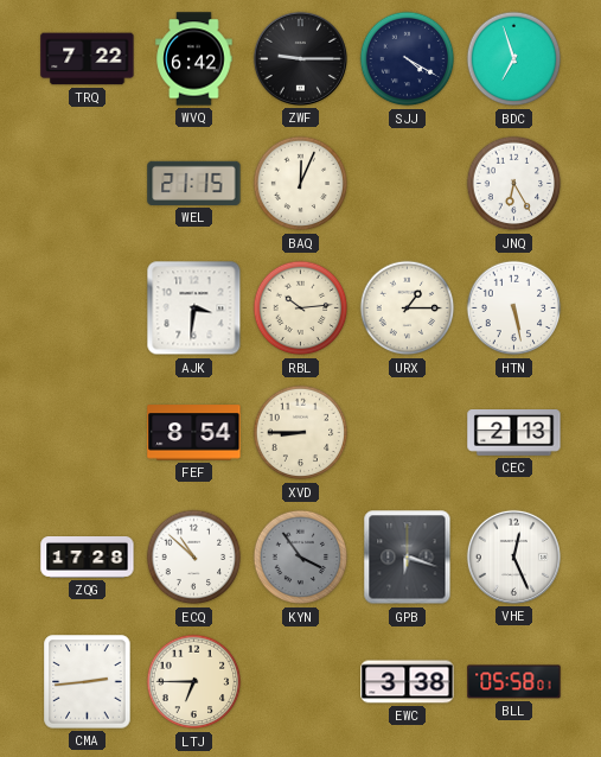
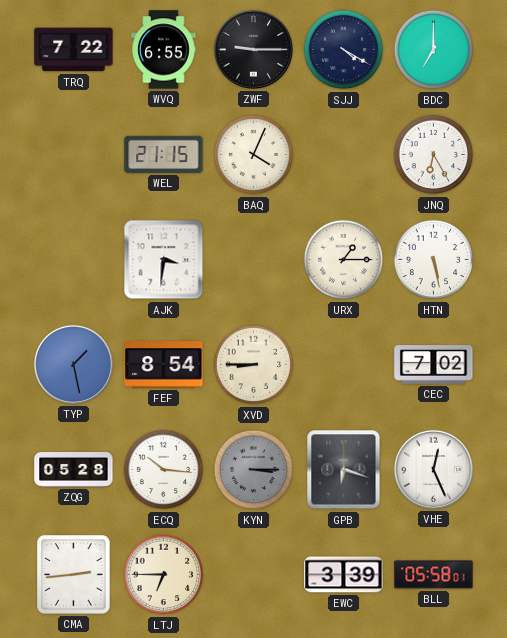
WVQ: 6:42 -> 6:55
BDC: 6:57 -> 7:00
BAQ: 12:04 -> 4:04
RBL: 10:14 -> none
TYP: none -> 1:28
CEC: 2:13 -> 7:02
ZQG: 17:28 -> 05:28
ECQ: 10:52 -> 10:16
KYN: 3:54 -> 3:15
EWC: 3:38 -> 3:39
